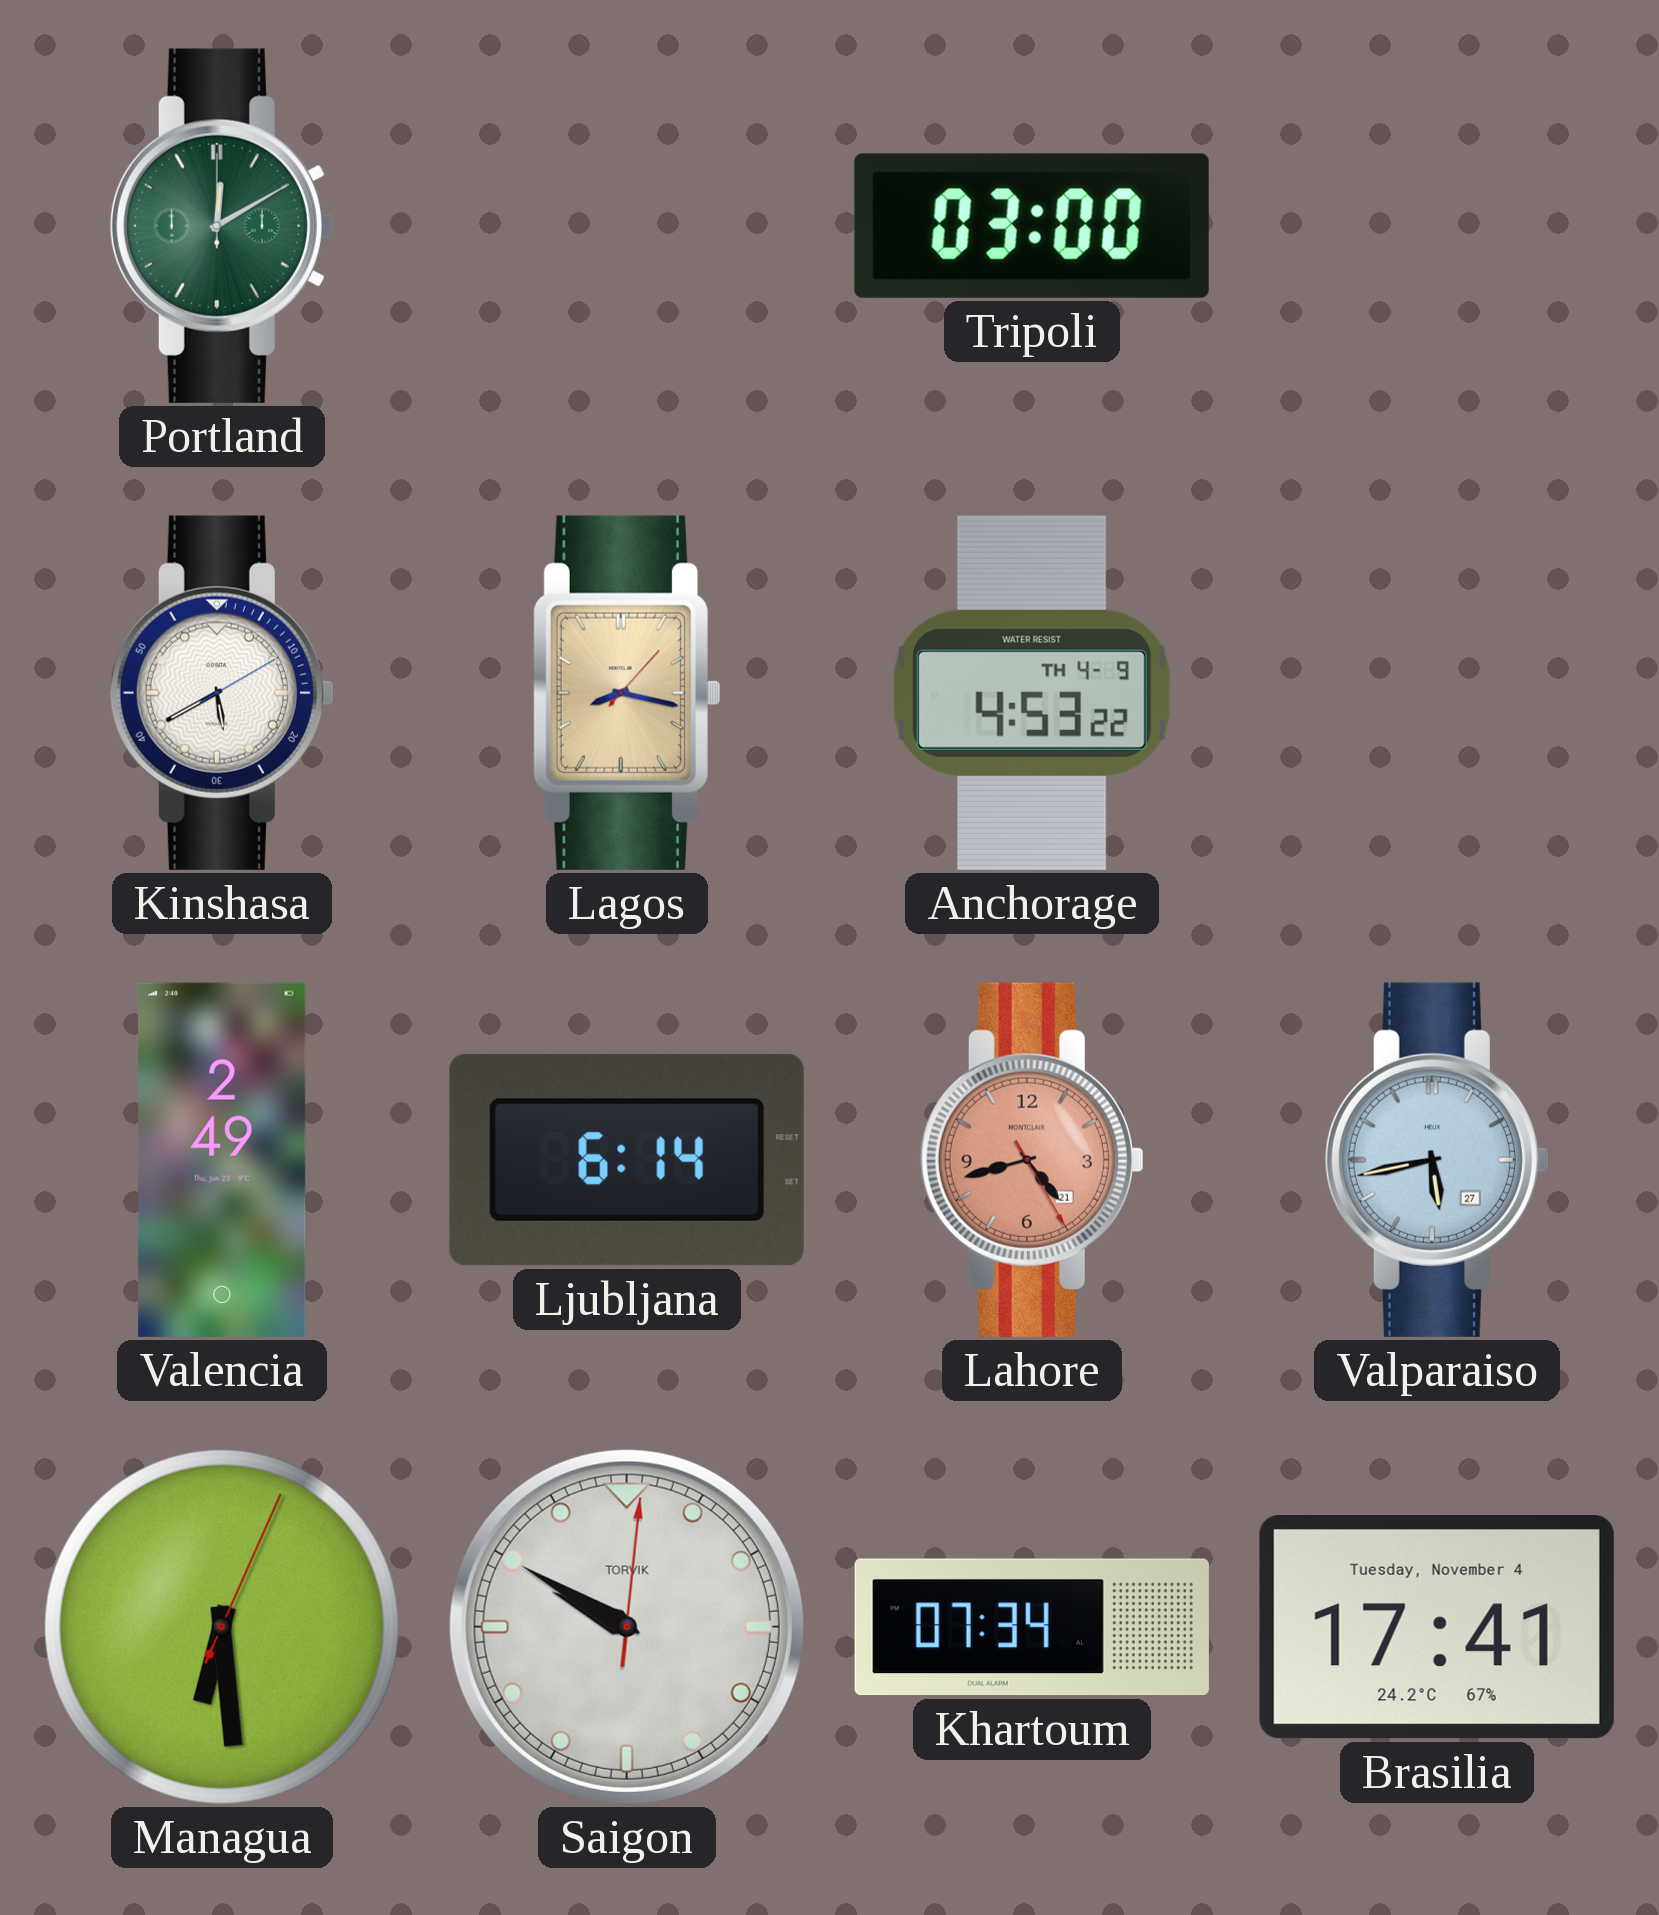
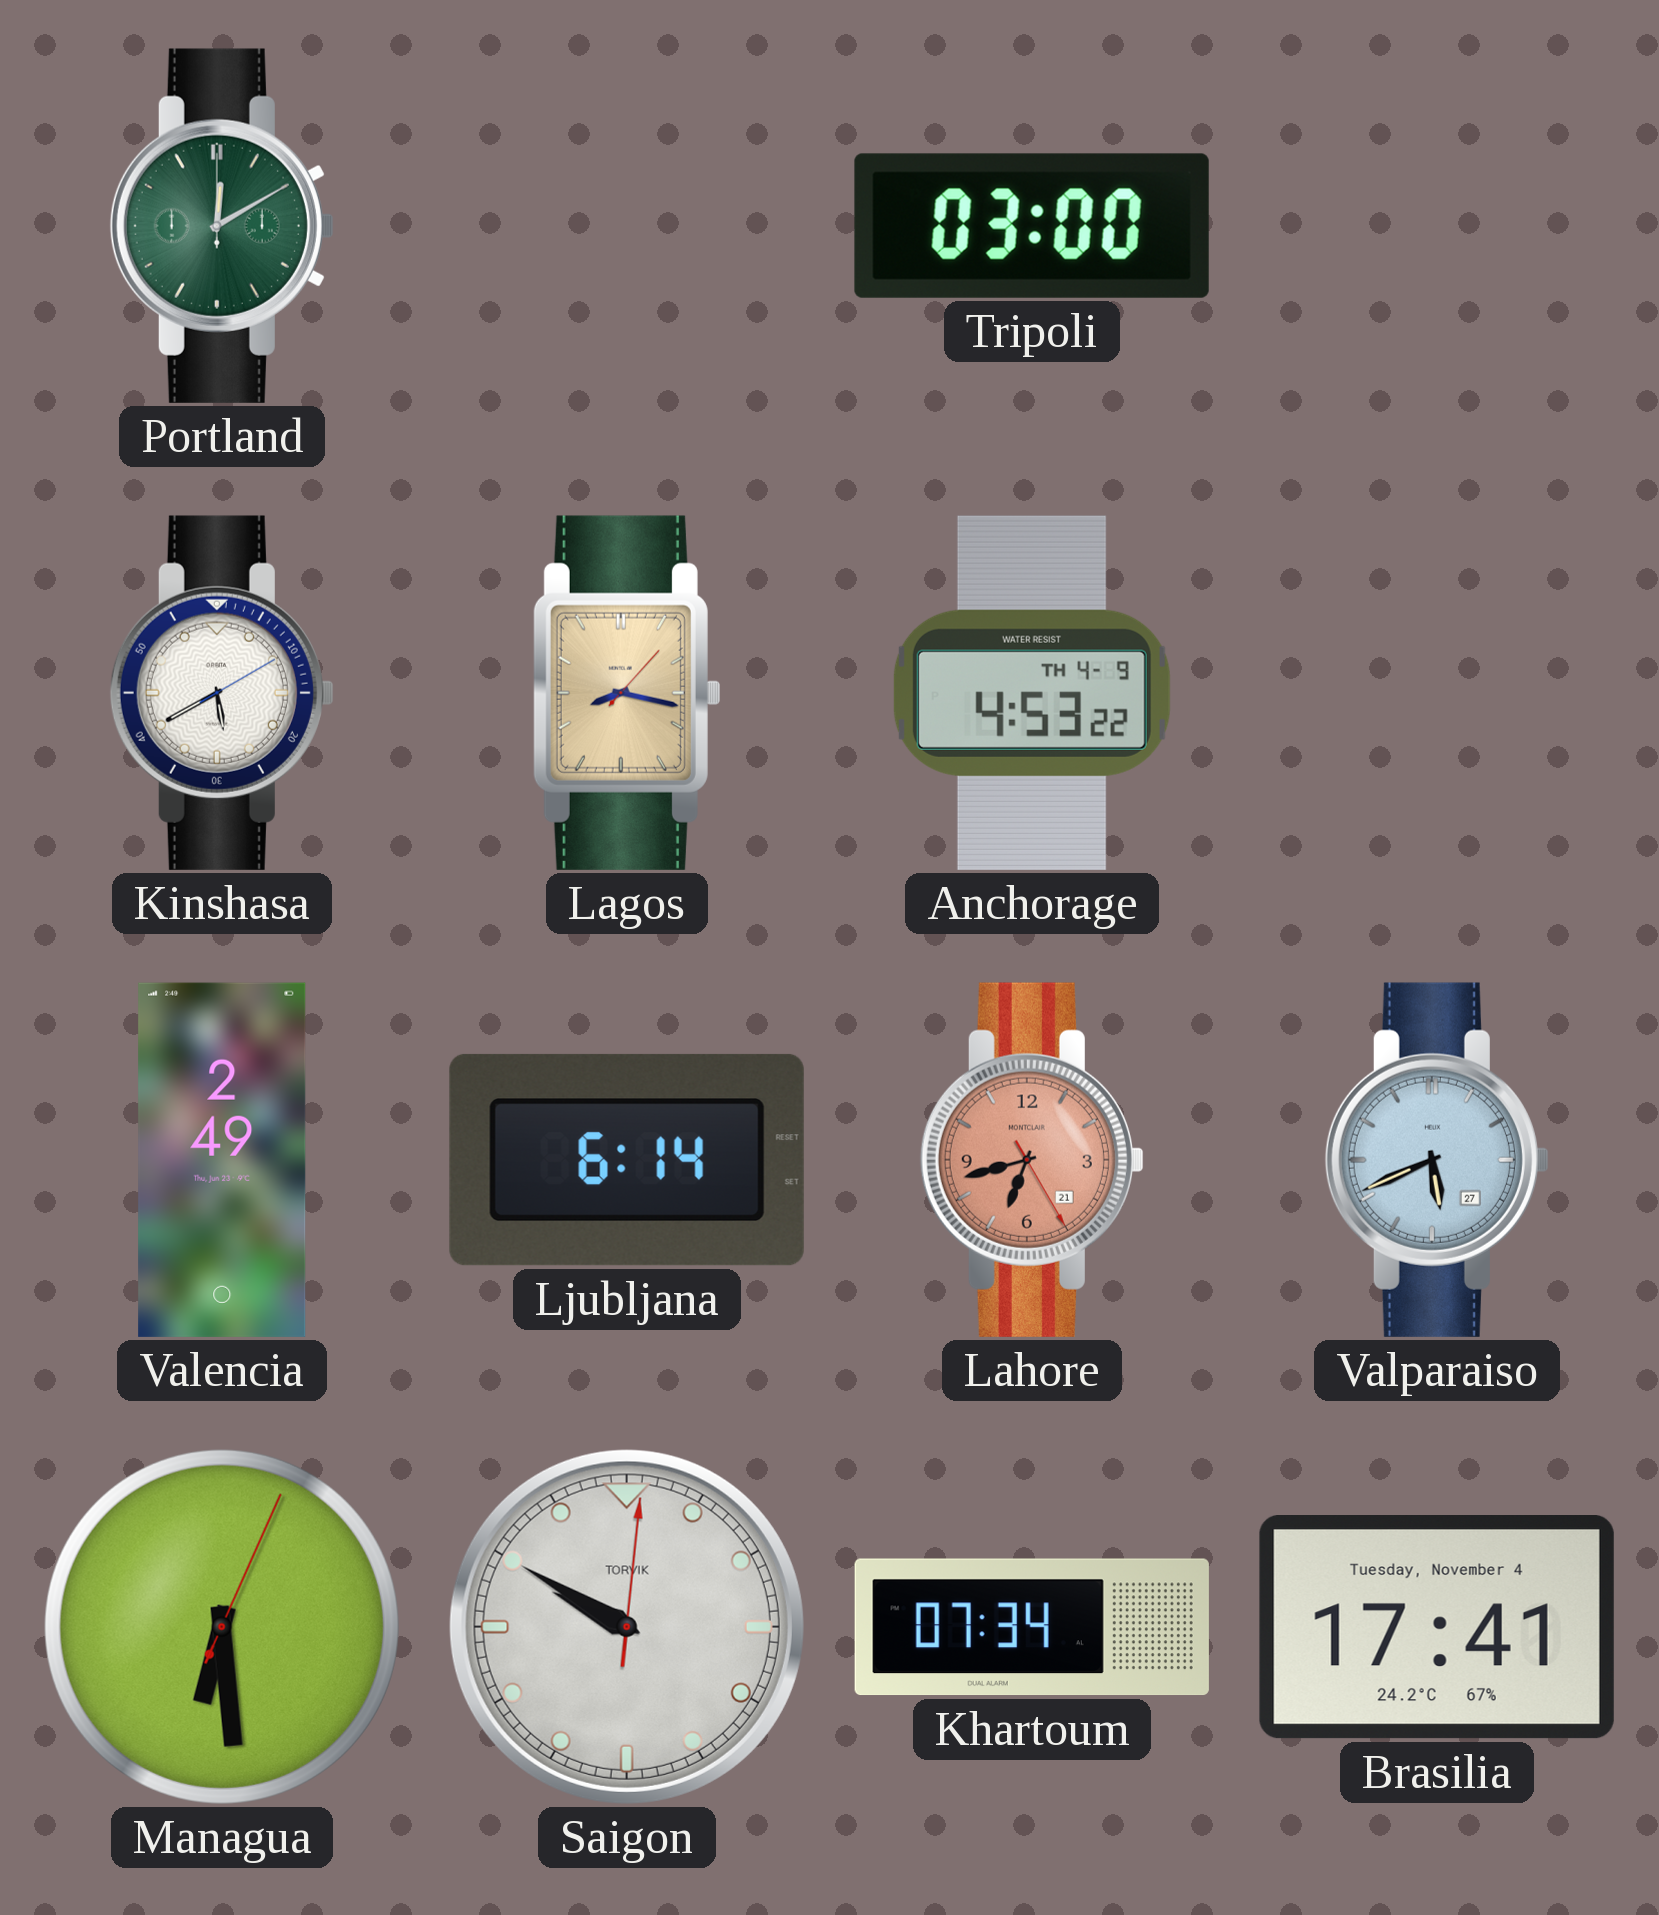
Lahore: 4:42 -> 6:42
Valparaiso: 5:43 -> 5:41
